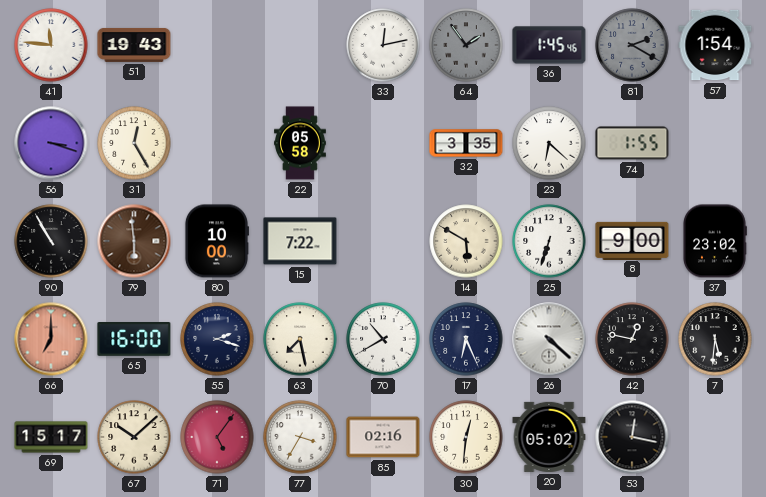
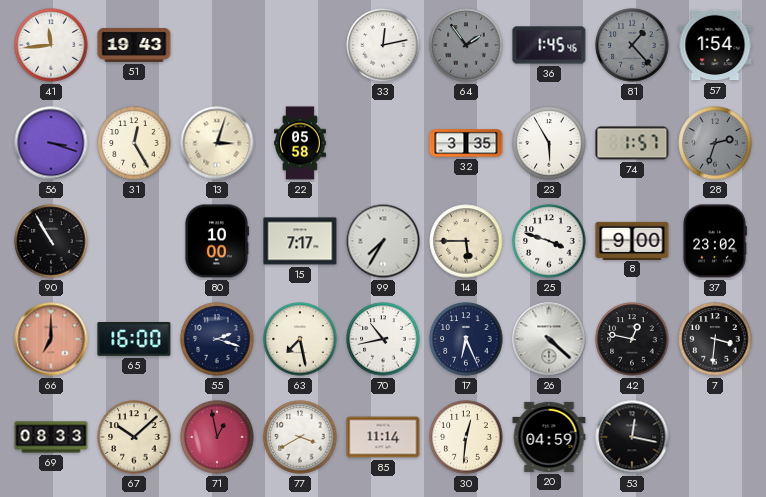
41: 11:46 -> 11:44
81: 2:20 -> 1:23
13: none -> 3:03
23: 6:22 -> 5:55
74: 1:55 -> 1:57
28: none -> 2:33
79: 5:59 -> none
15: 7:22 -> 7:17
99: none -> 7:35
14: 5:50 -> 5:45
25: 6:33 -> 3:48
70: 10:40 -> 10:43
7: 5:31 -> 3:31
69: 15:17 -> 08:33
71: 5:06 -> 12:58
77: 3:35 -> 3:40
85: 02:16 -> 11:14
20: 05:02 -> 04:59
